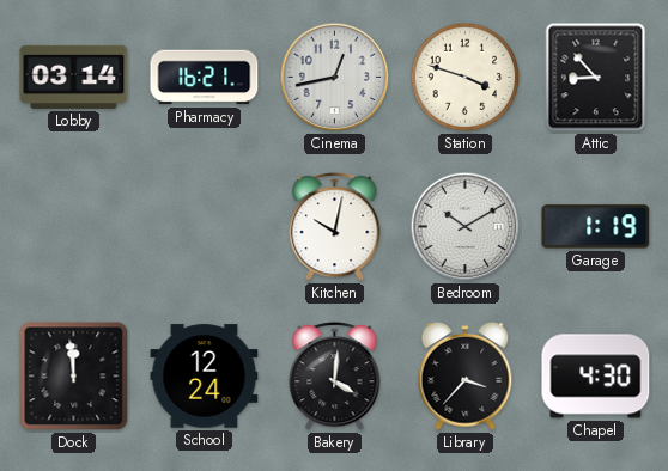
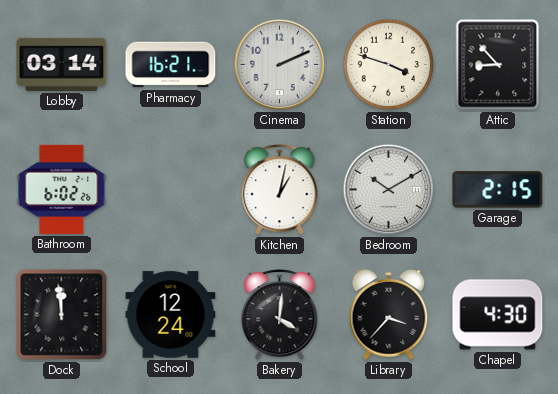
Cinema: 12:43 -> 2:11
Bathroom: none -> 6:02
Kitchen: 10:02 -> 1:02
Garage: 1:19 -> 2:15
